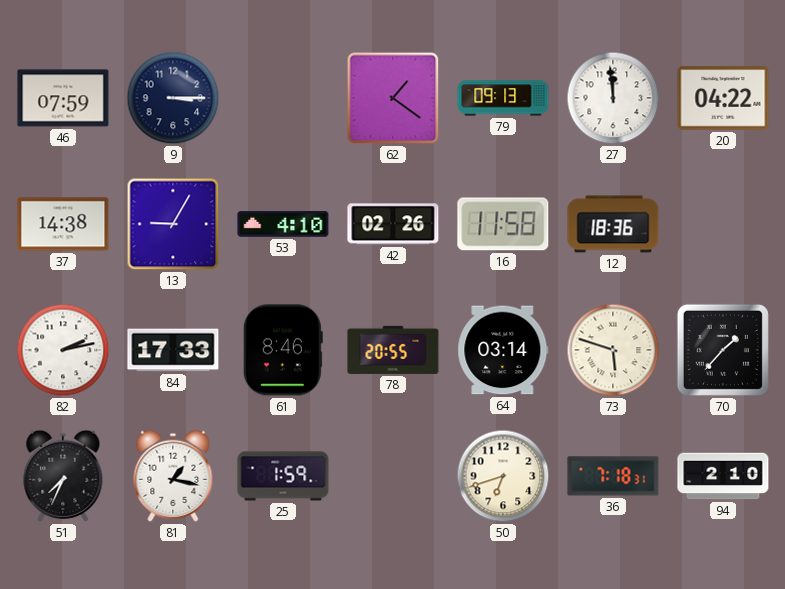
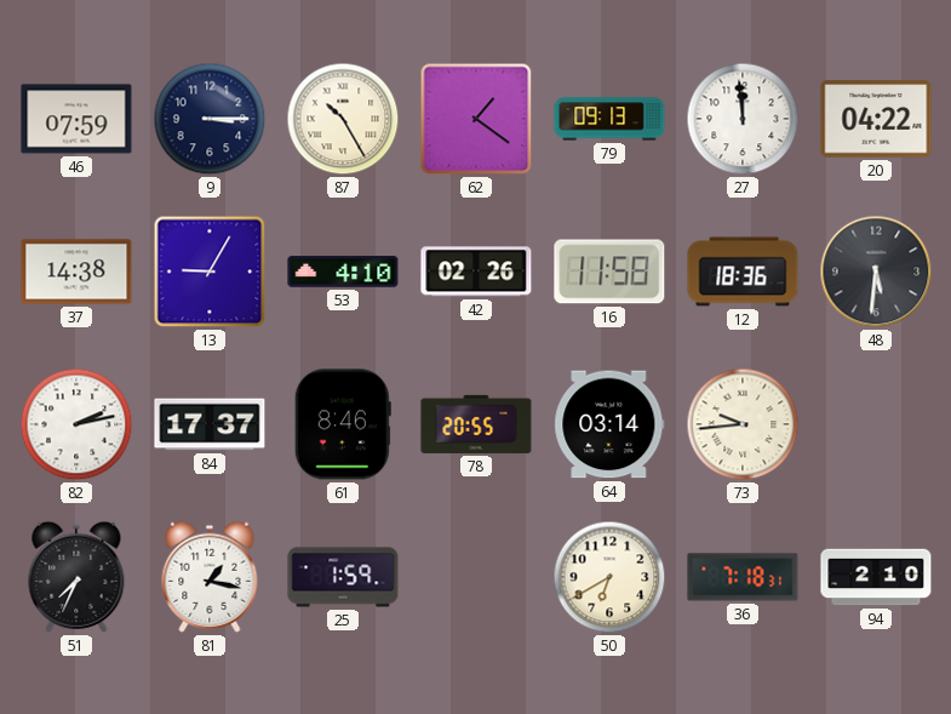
87: none -> 10:25
48: none -> 5:31
84: 17:33 -> 17:37
73: 5:48 -> 9:44
70: 1:37 -> none
50: 6:42 -> 6:40
